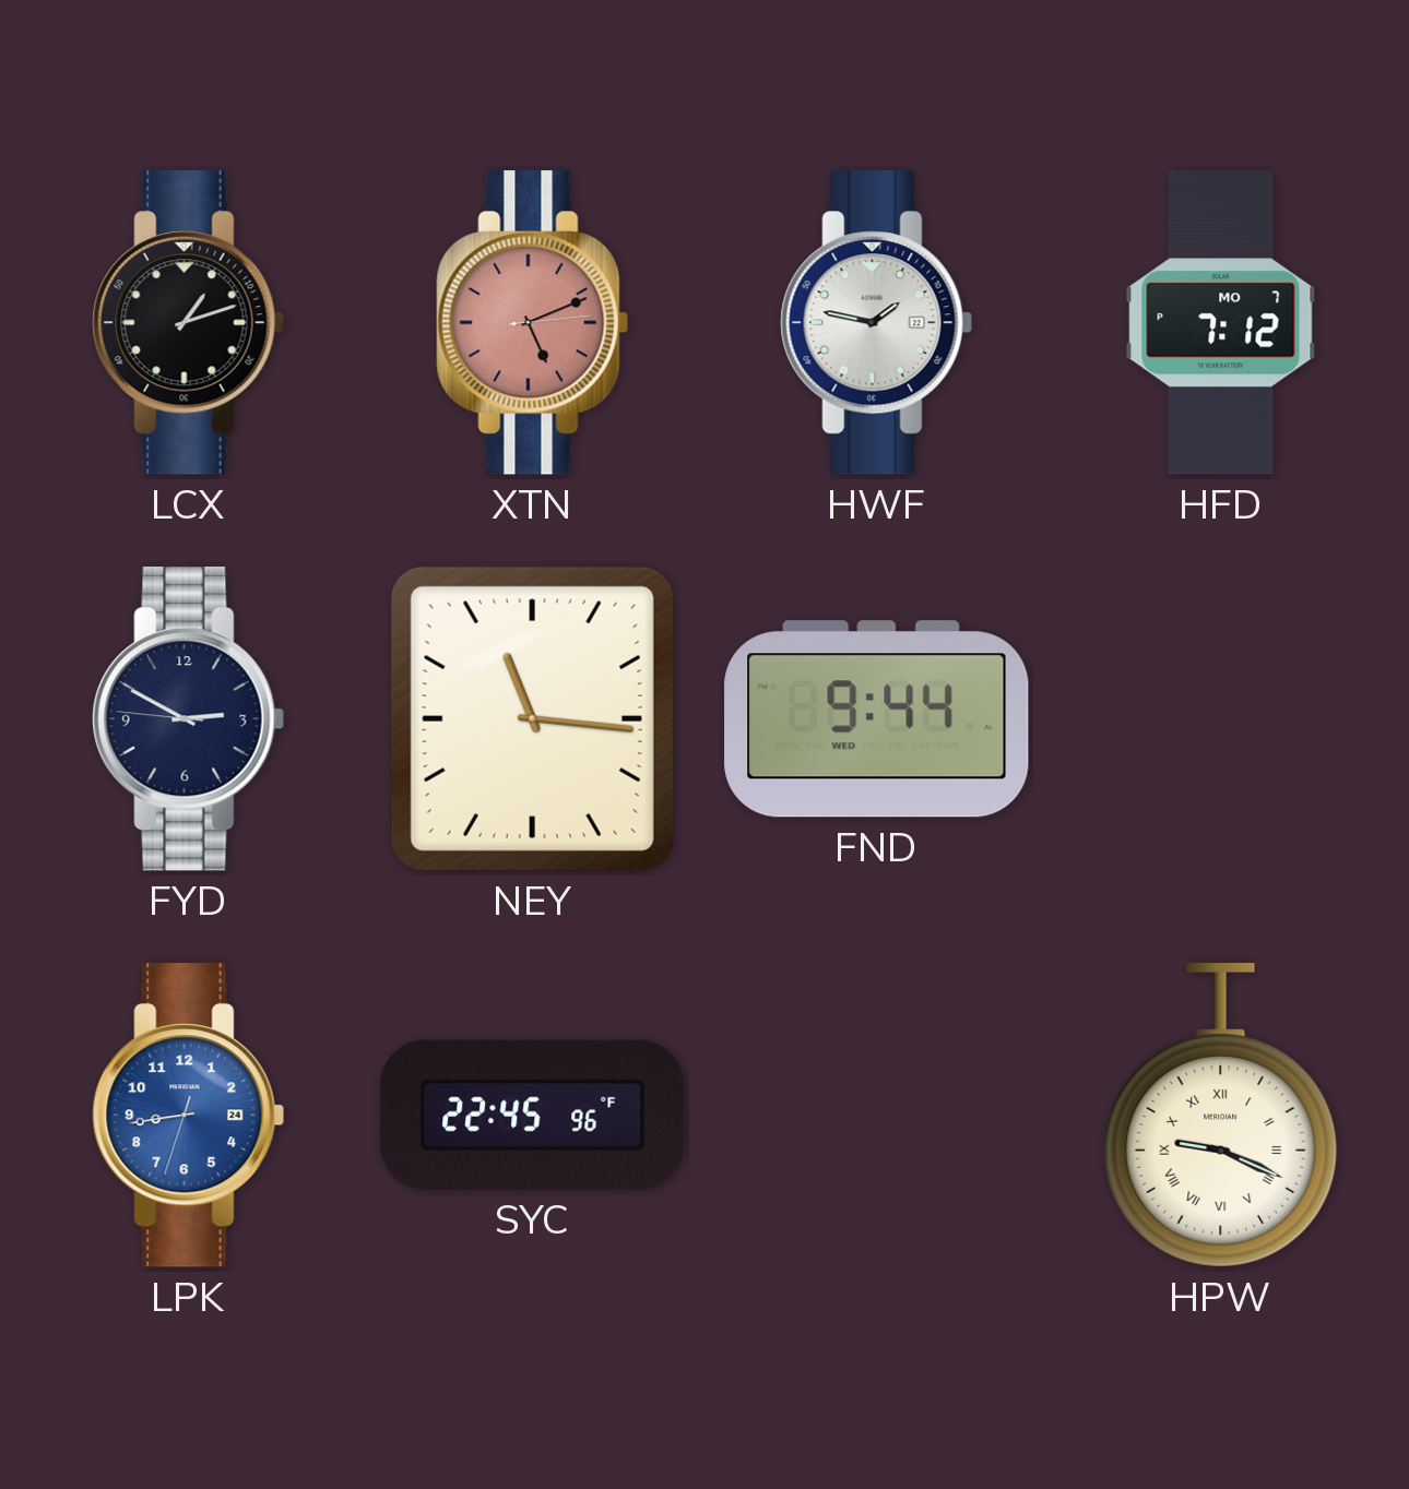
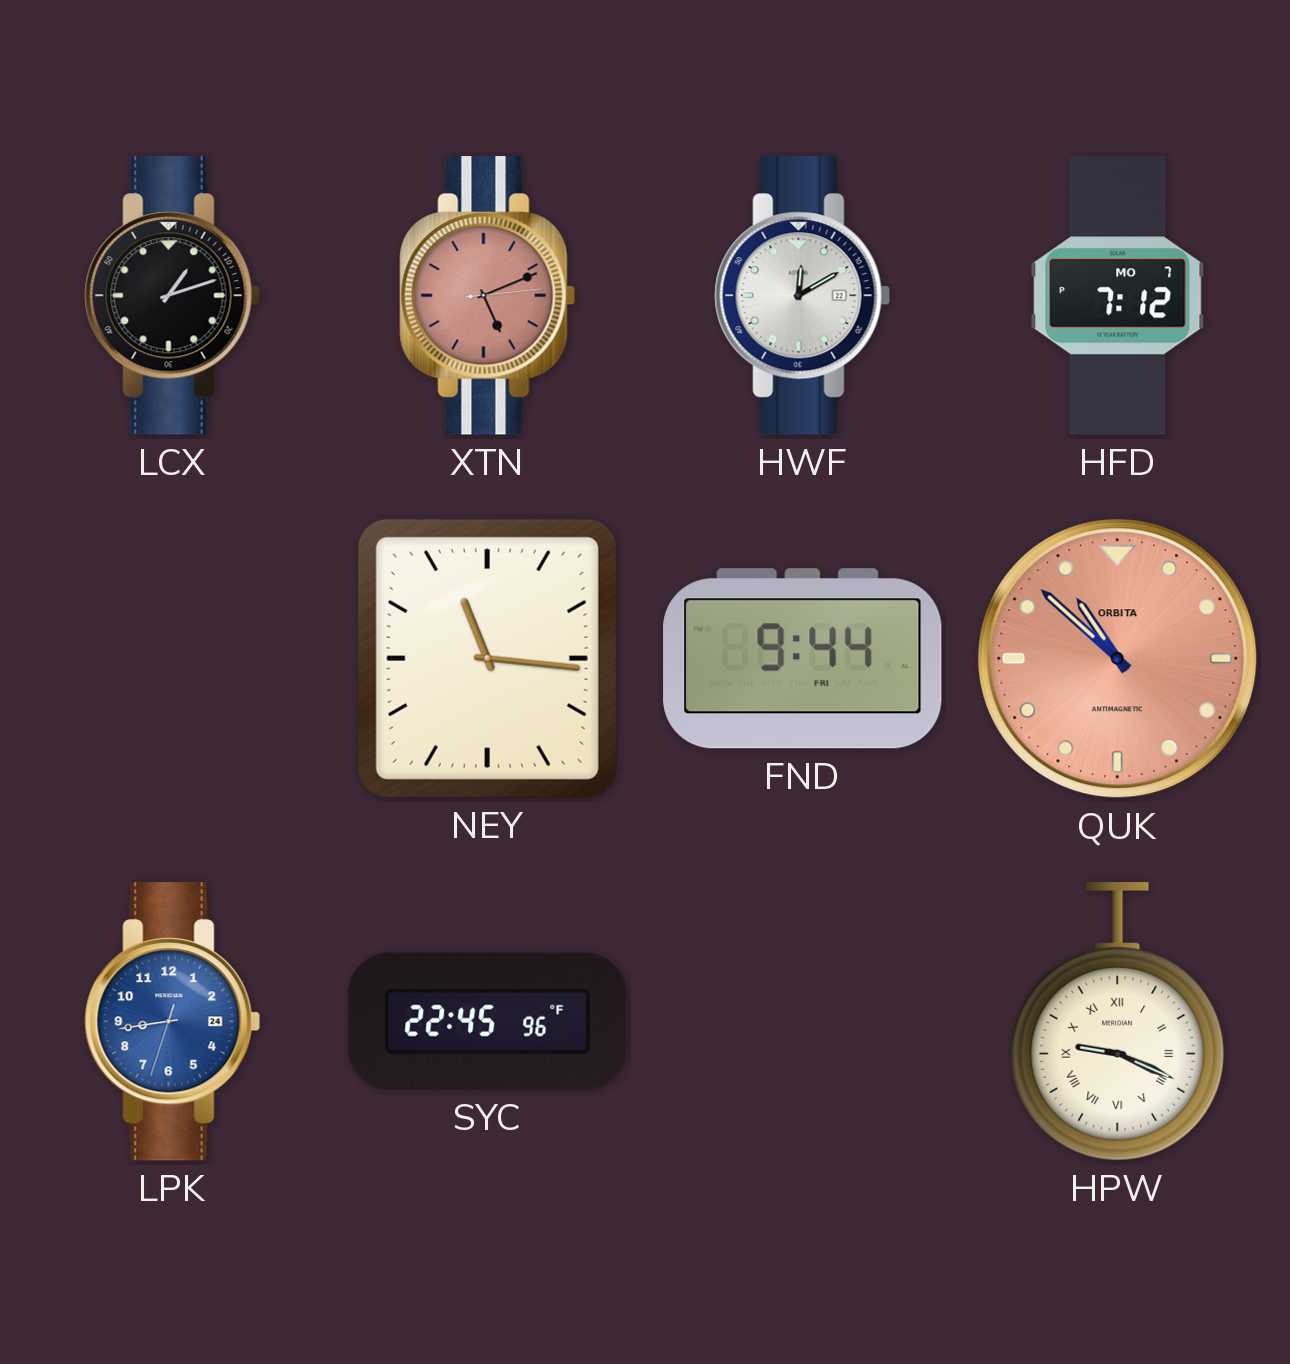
HWF: 1:47 -> 12:10
FYD: 2:49 -> none
FND date: WED -> FRI
QUK: none -> 10:52
